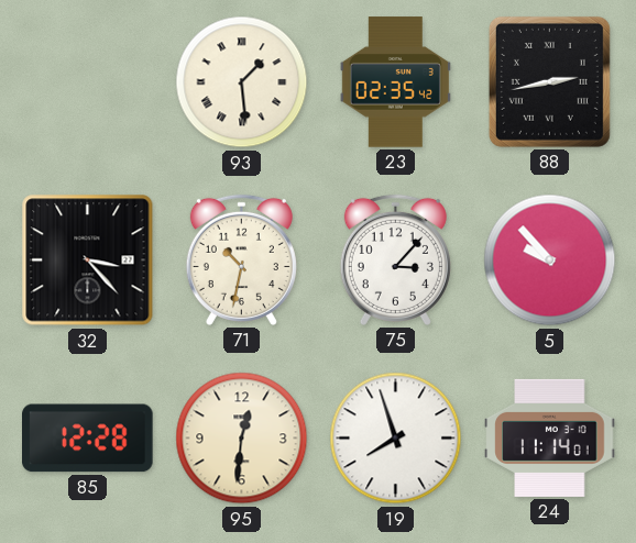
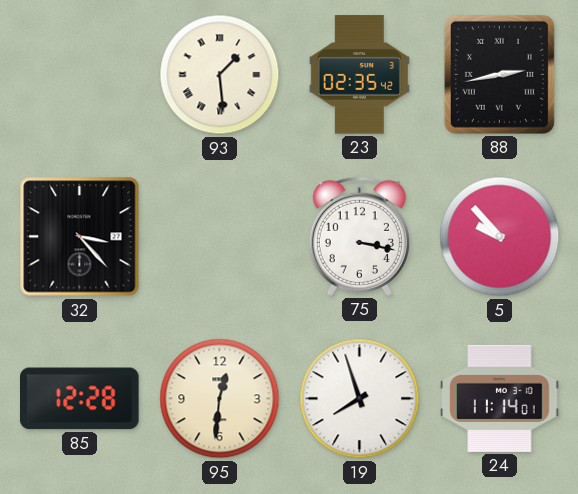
71: 10:32 -> none
75: 3:07 -> 3:17
